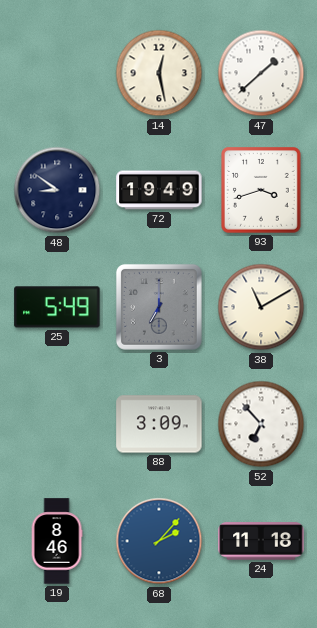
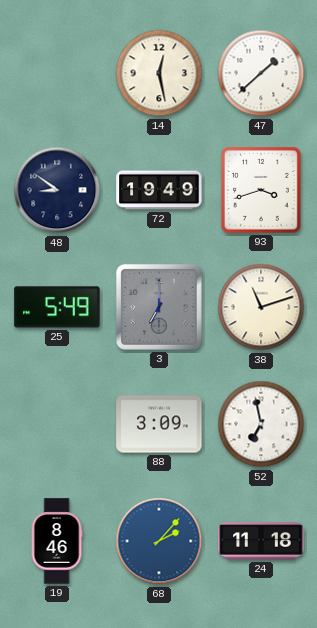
38: 11:10 -> 11:12
52: 6:53 -> 6:58
